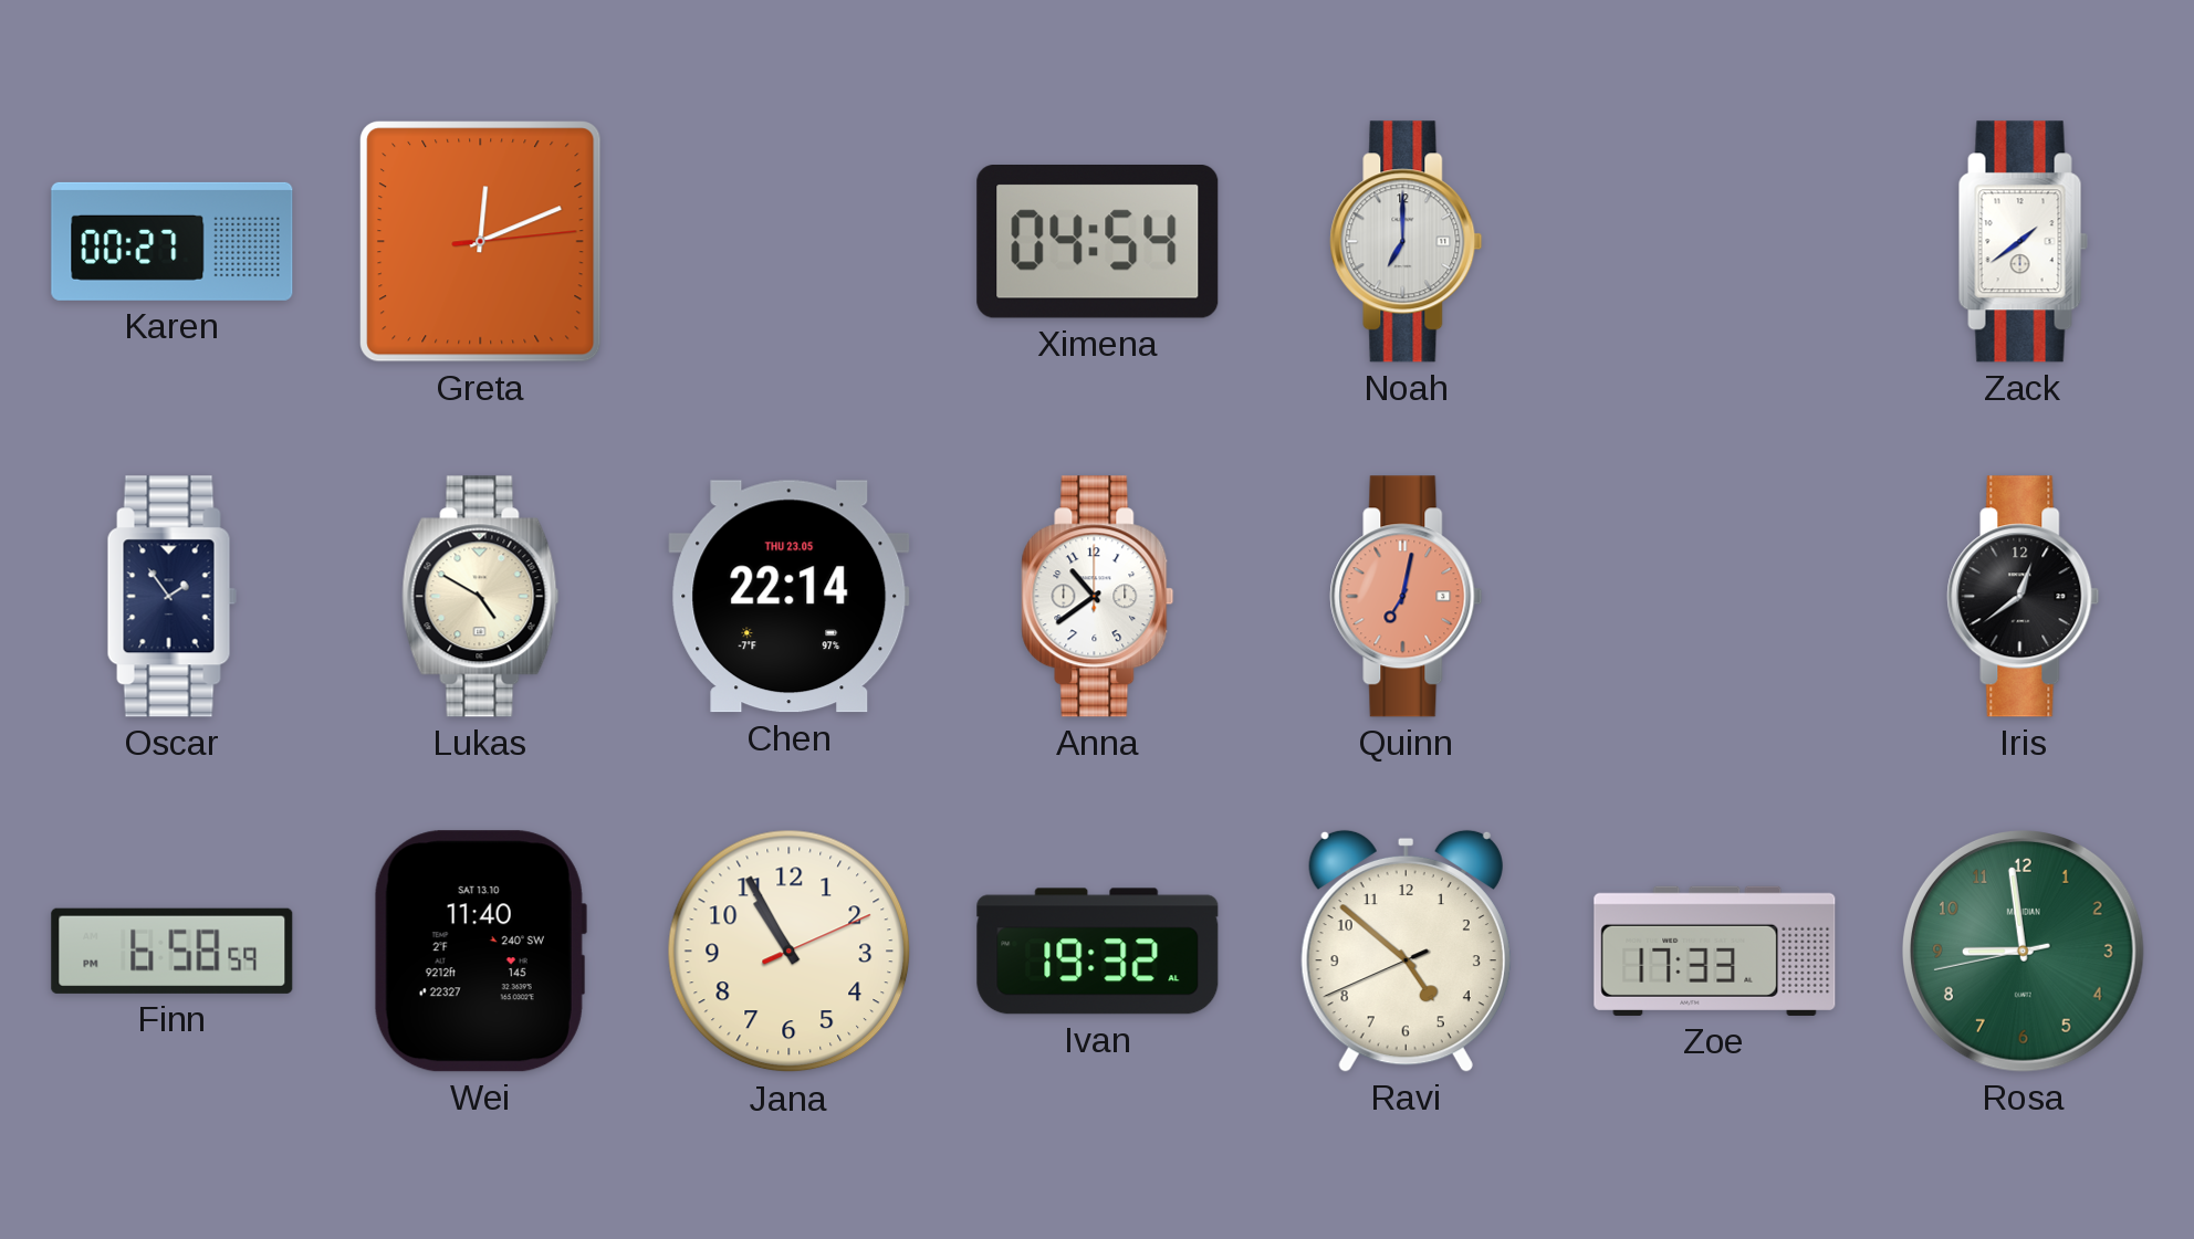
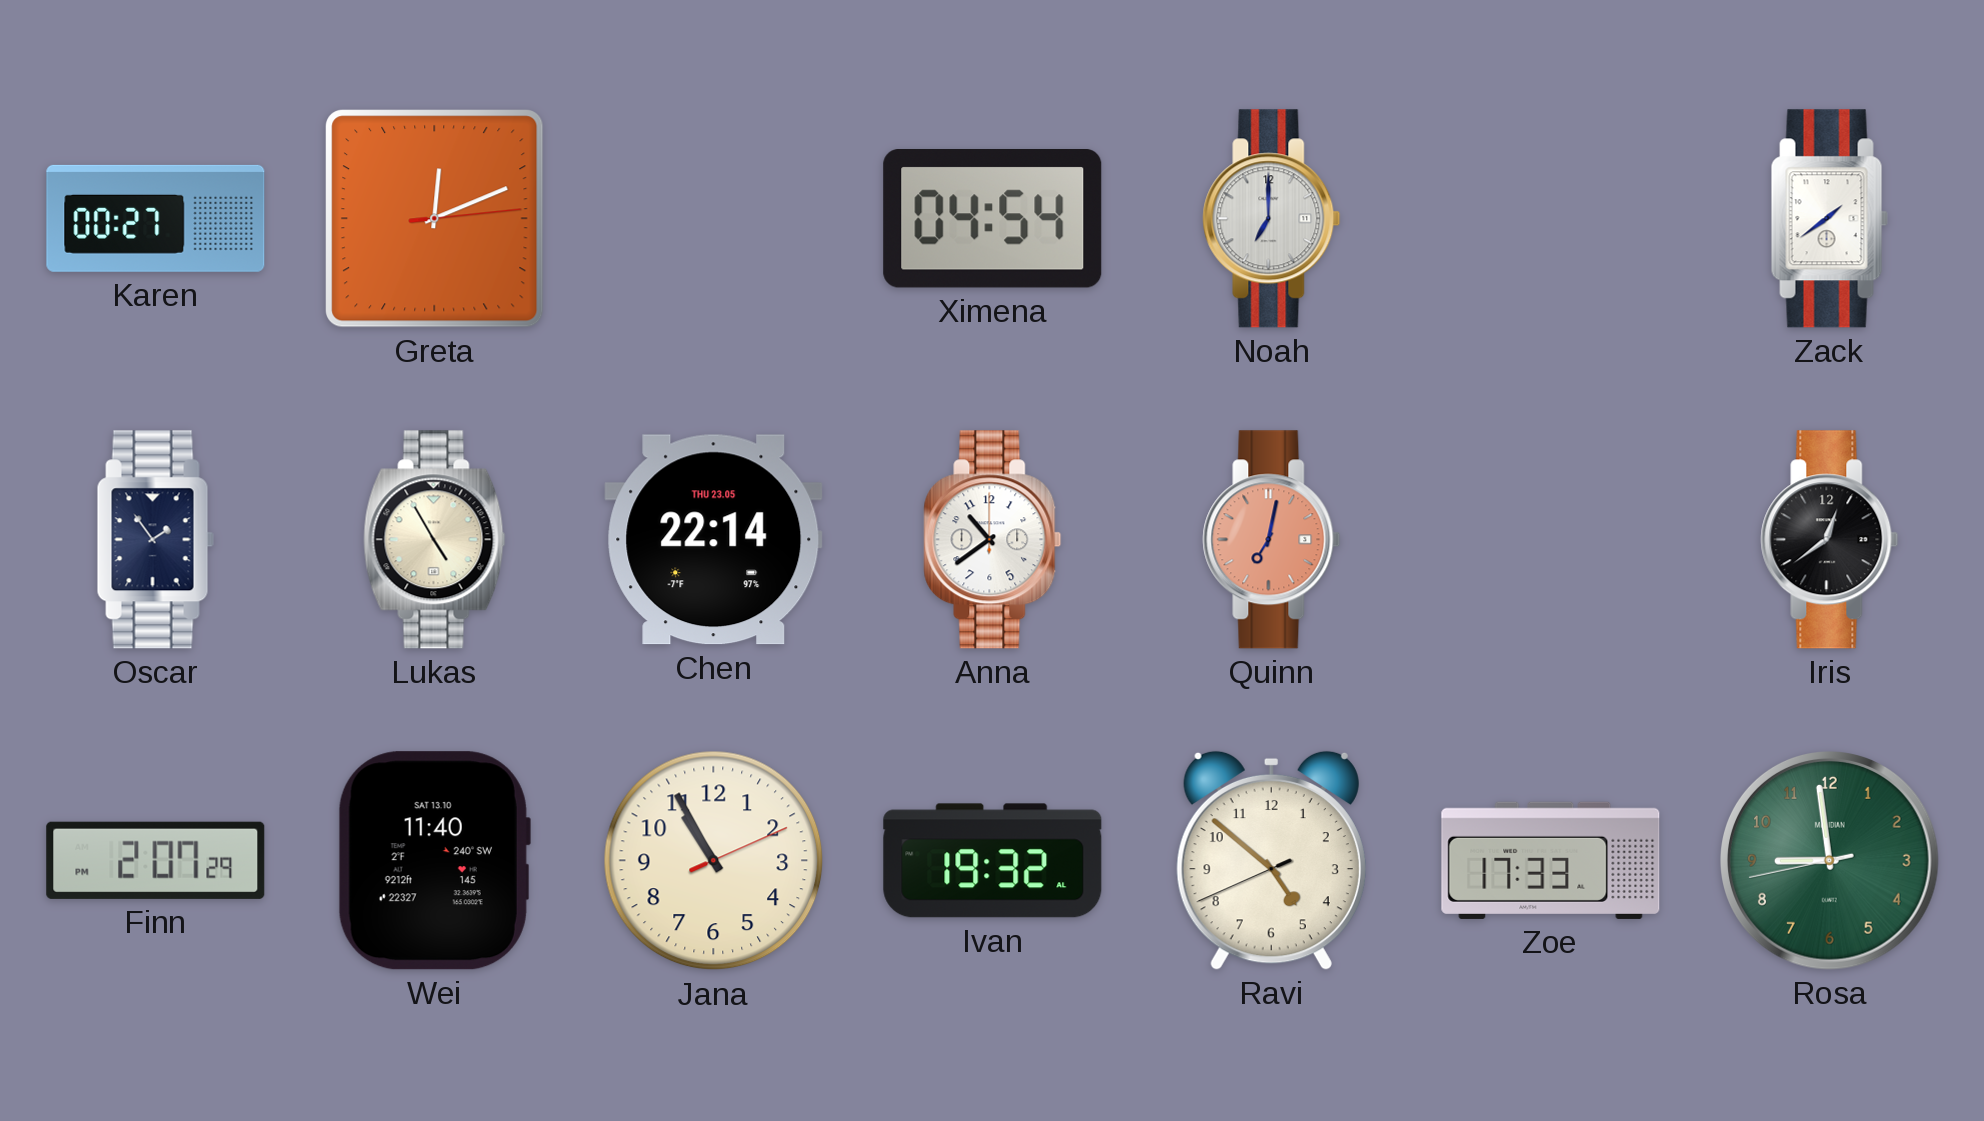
Lukas: 4:50 -> 4:55
Finn: 6:58 -> 2:07
